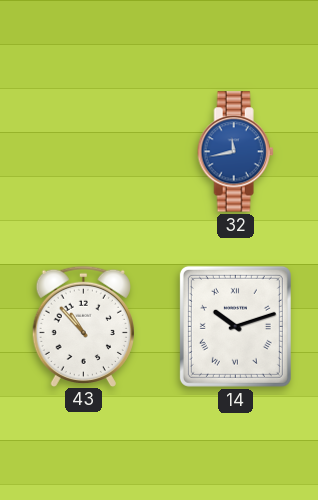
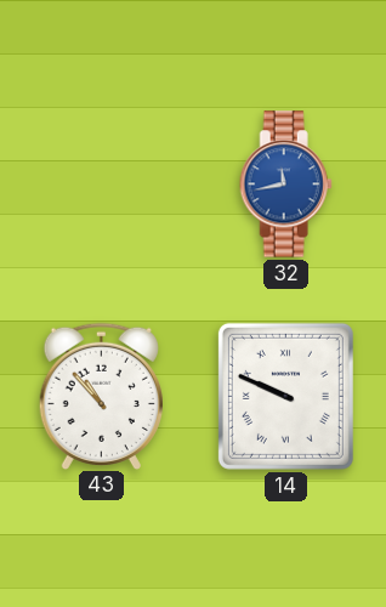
14: 10:12 -> 9:49
